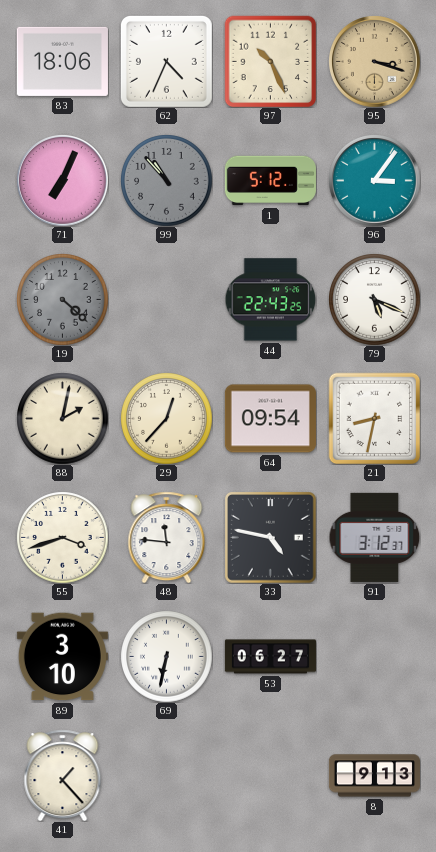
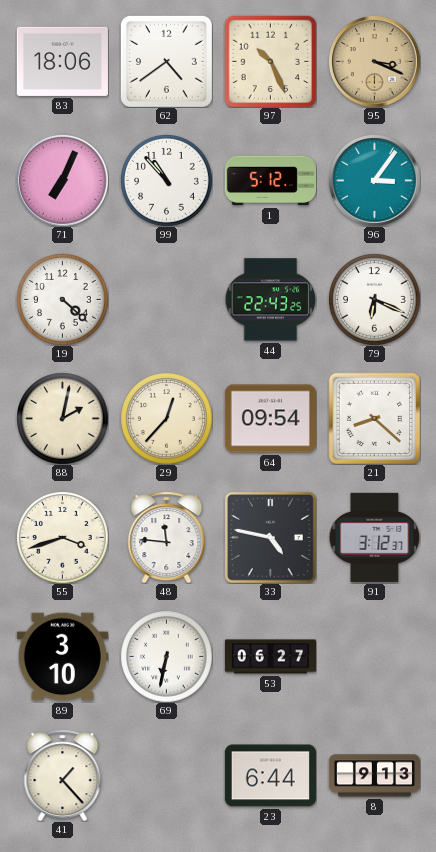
62: 4:34 -> 4:39
95: 3:18 -> 3:19
99 dial: grey -> white
19 dial: grey -> white
79: 5:19 -> 6:19
21: 8:32 -> 8:22
23: none -> 6:44
